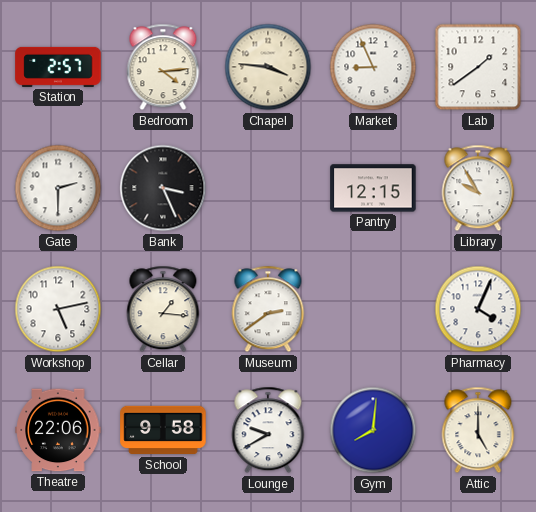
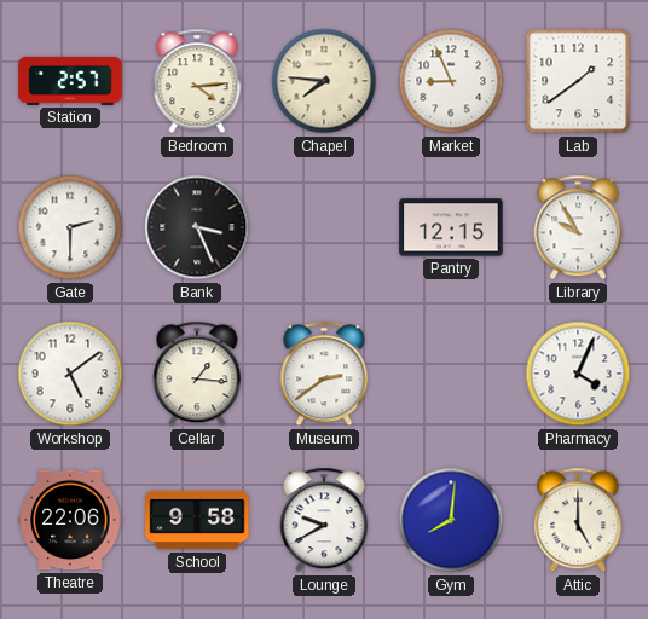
Chapel: 3:46 -> 7:46
Workshop: 5:13 -> 5:09
